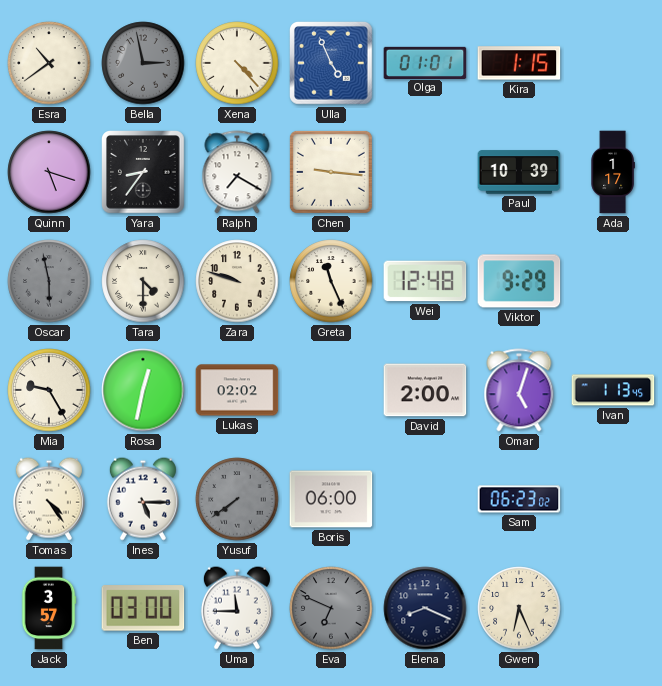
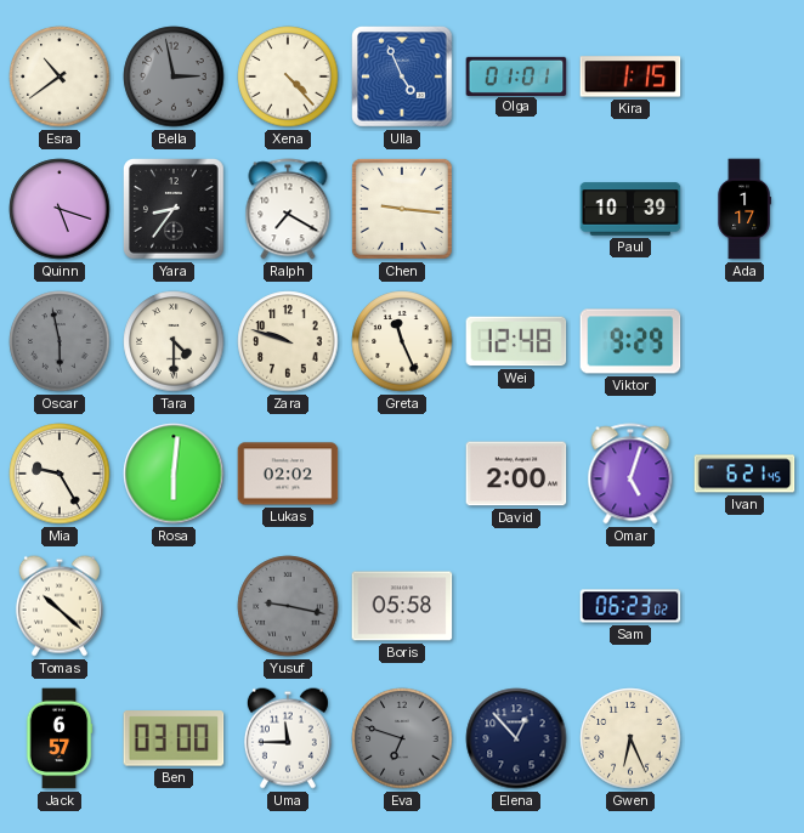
Rosa: 12:32 -> 6:01
Ivan: 1:13 -> 6:21
Tomas: 4:24 -> 10:22
Ines: 5:15 -> none
Yusuf: 7:39 -> 9:17
Boris: 06:00 -> 05:58
Jack: 3:57 -> 6:57
Eva: 6:49 -> 6:48
Elena: 8:19 -> 12:53
